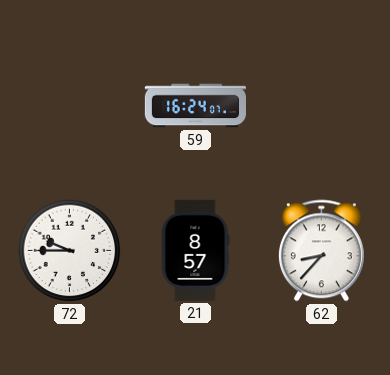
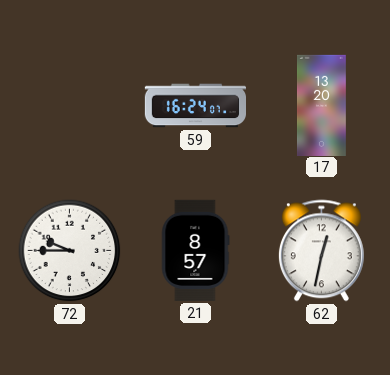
17: none -> 13:20
62: 8:37 -> 12:32
